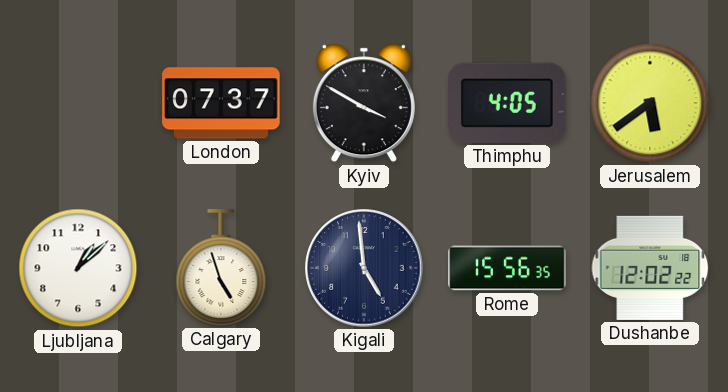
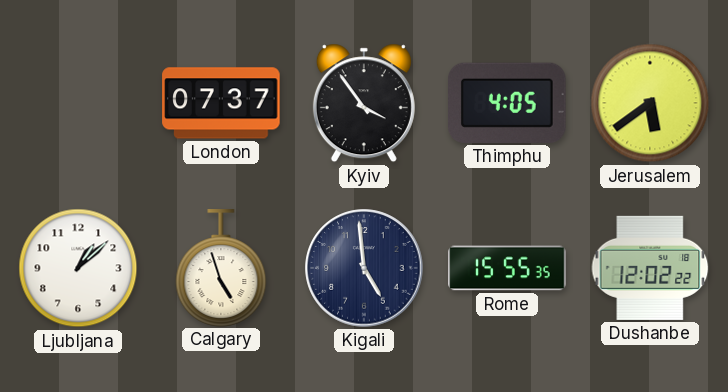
Kyiv: 3:50 -> 3:54
Rome: 15:56 -> 15:55
